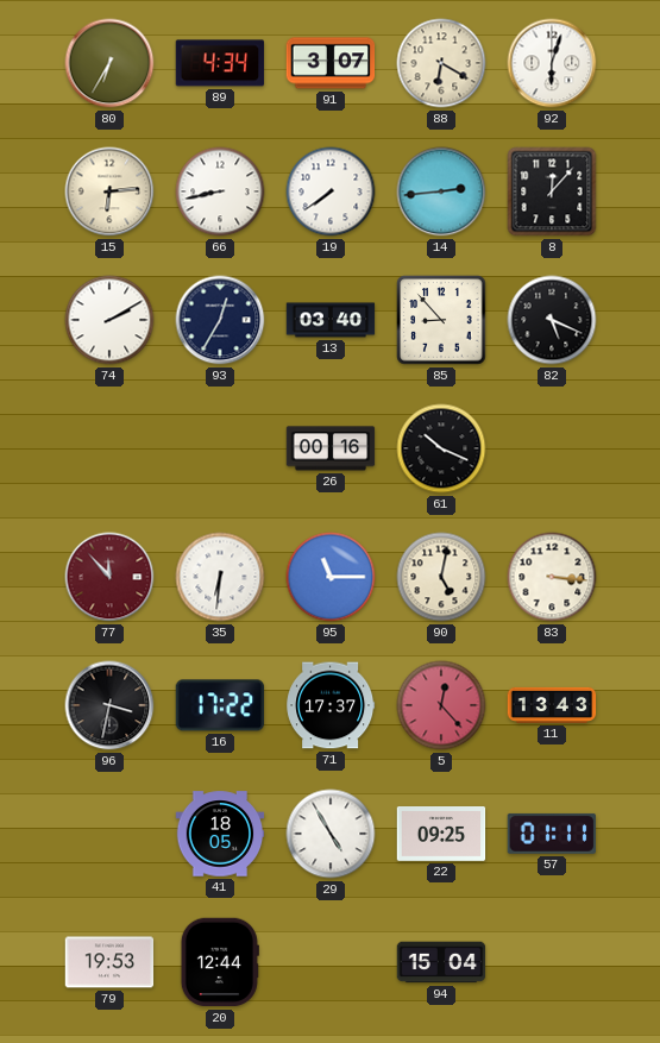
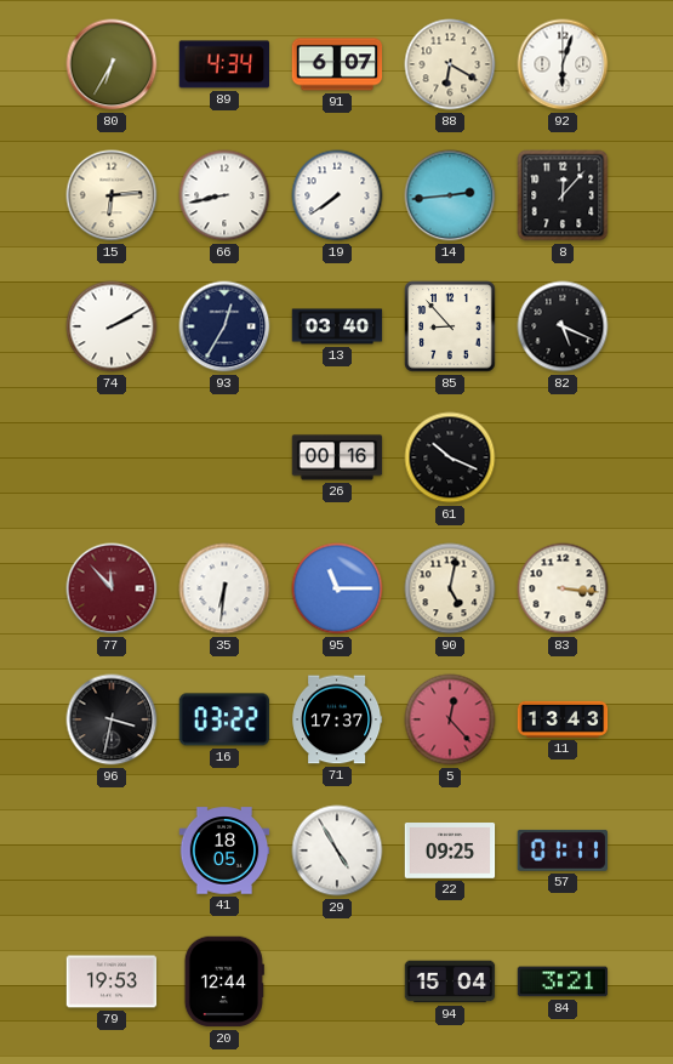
91: 3:07 -> 6:07
16: 17:22 -> 03:22
84: none -> 3:21
